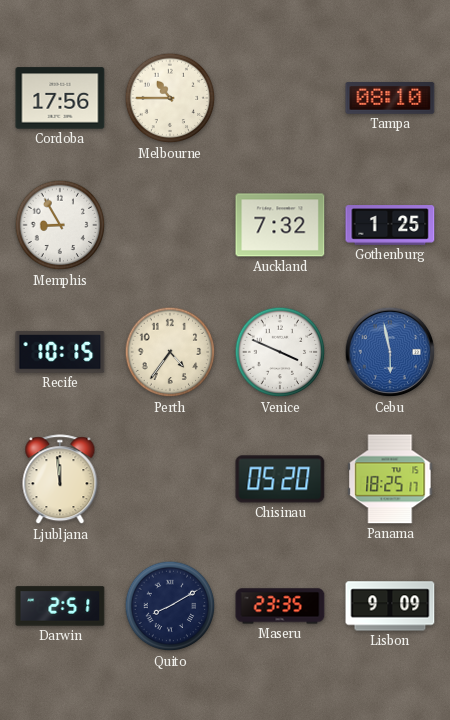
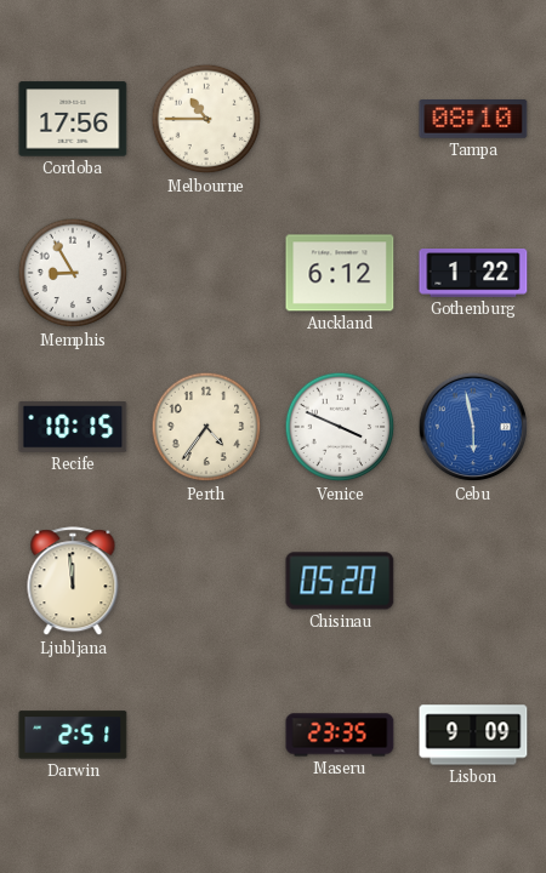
Auckland: 7:32 -> 6:12
Gothenburg: 1:25 -> 1:22
Panama: 18:25 -> none
Quito: 8:10 -> none
